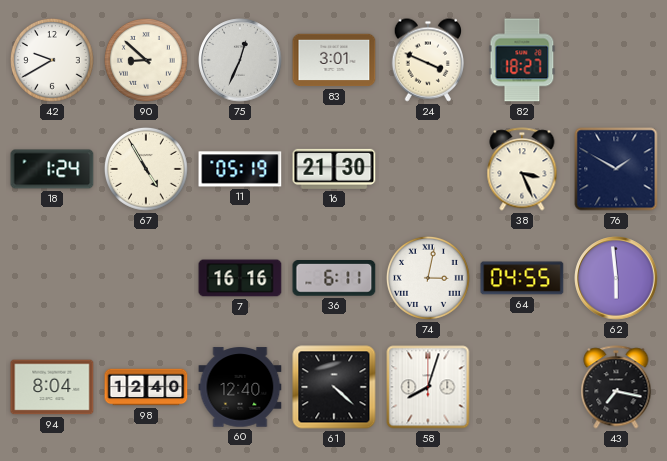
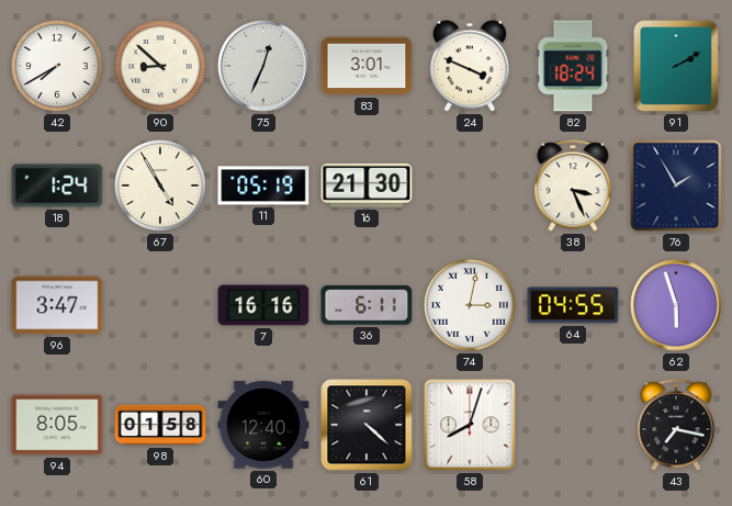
42: 9:40 -> 7:40
82: 18:27 -> 18:24
91: none -> 2:10
76: 1:50 -> 1:55
96: none -> 3:47
62: 5:59 -> 5:57
94: 8:04 -> 8:05
98: 12:40 -> 01:58
